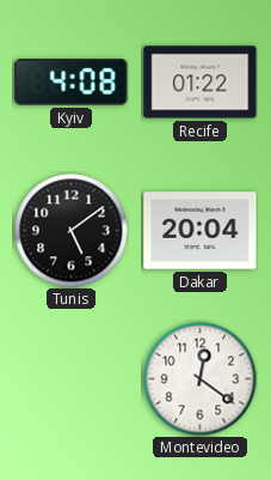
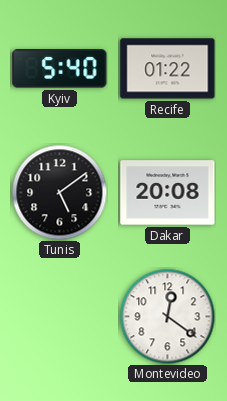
Kyiv: 4:08 -> 5:40
Dakar: 20:04 -> 20:08
